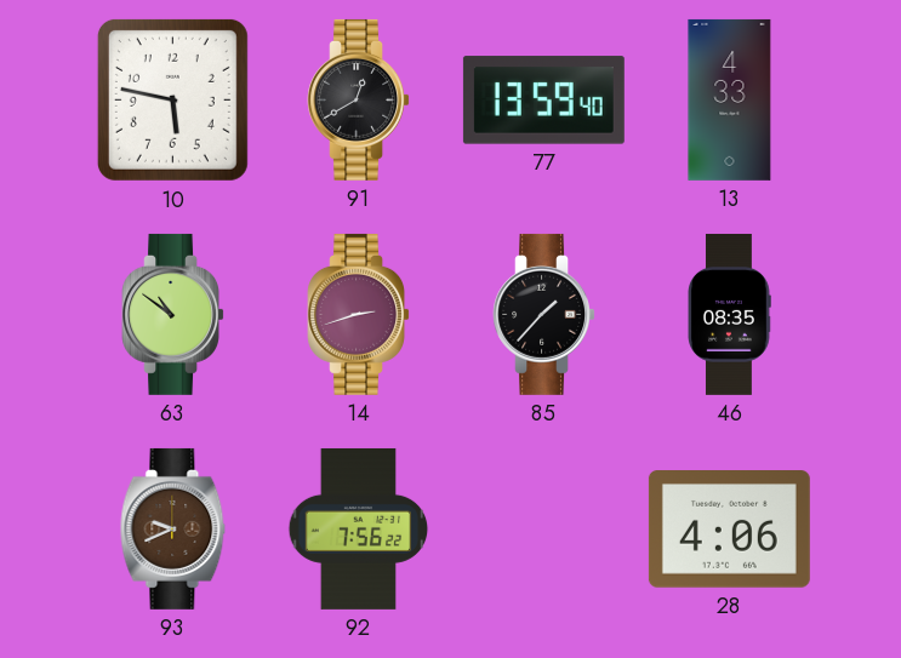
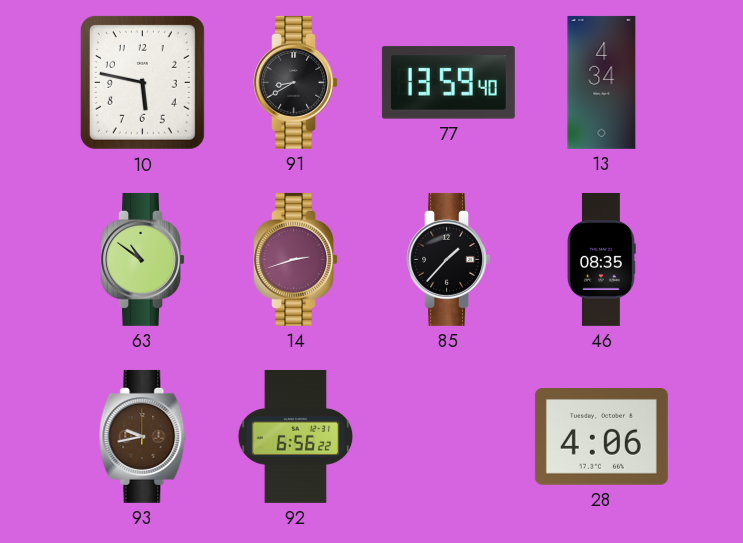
91: 12:40 -> 8:40
13: 4:33 -> 4:34
93: 9:41 -> 9:43
92: 7:56 -> 6:56
